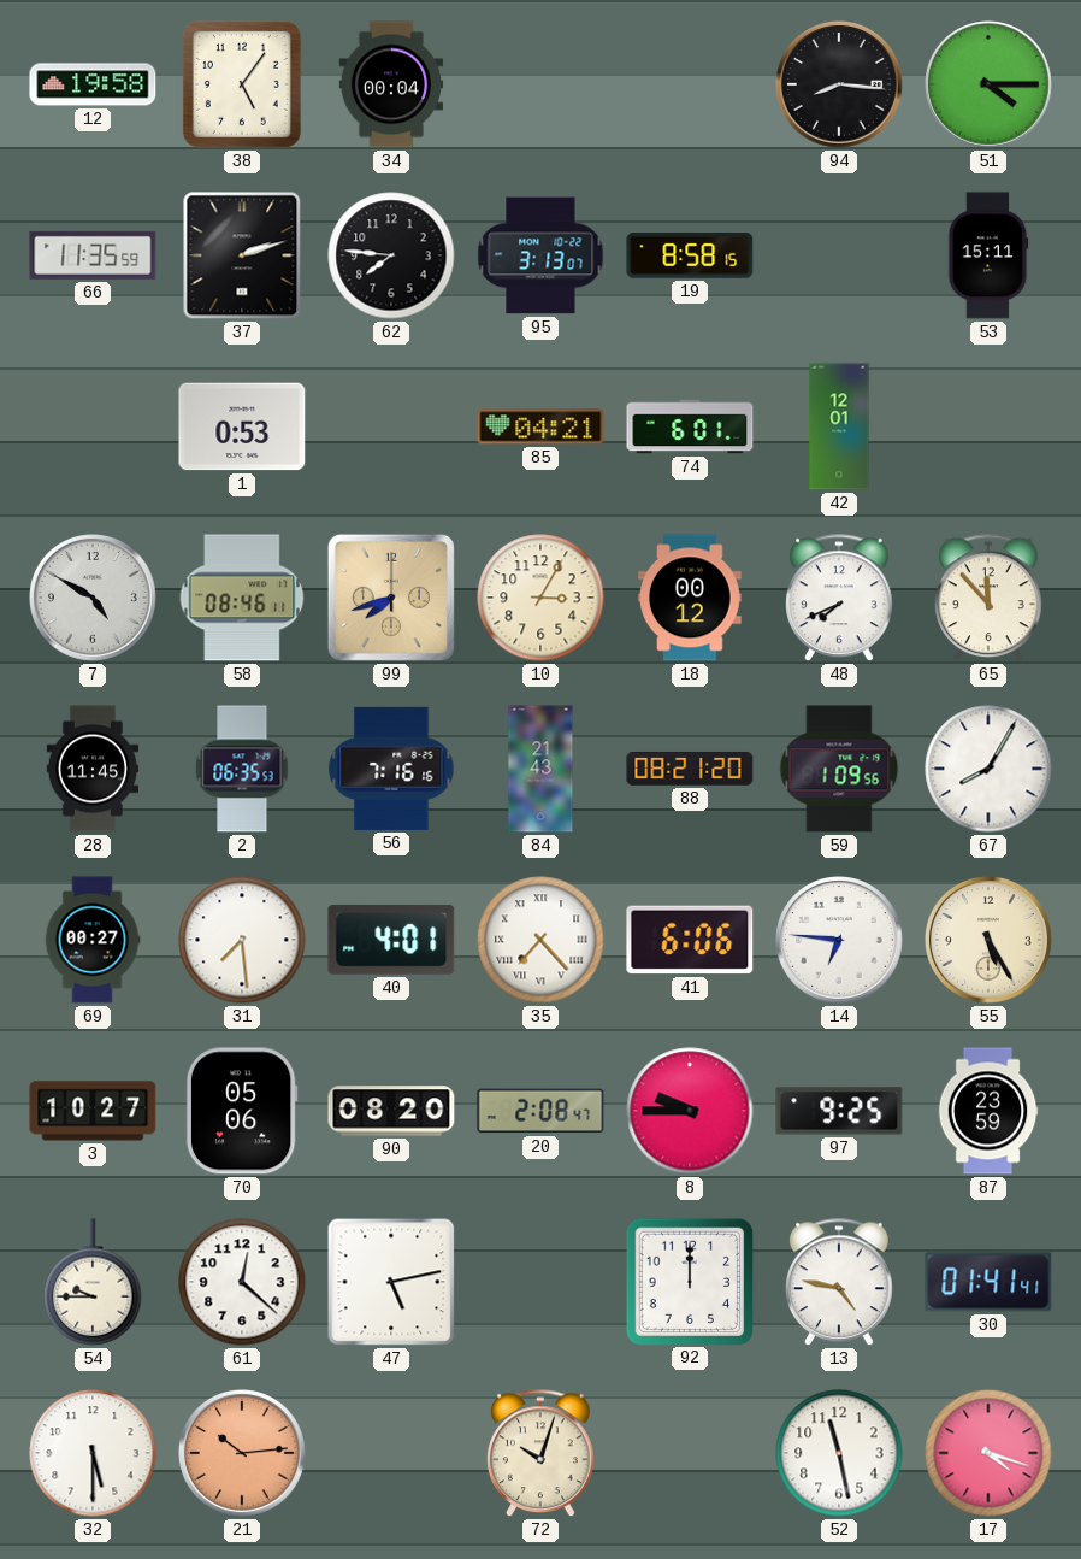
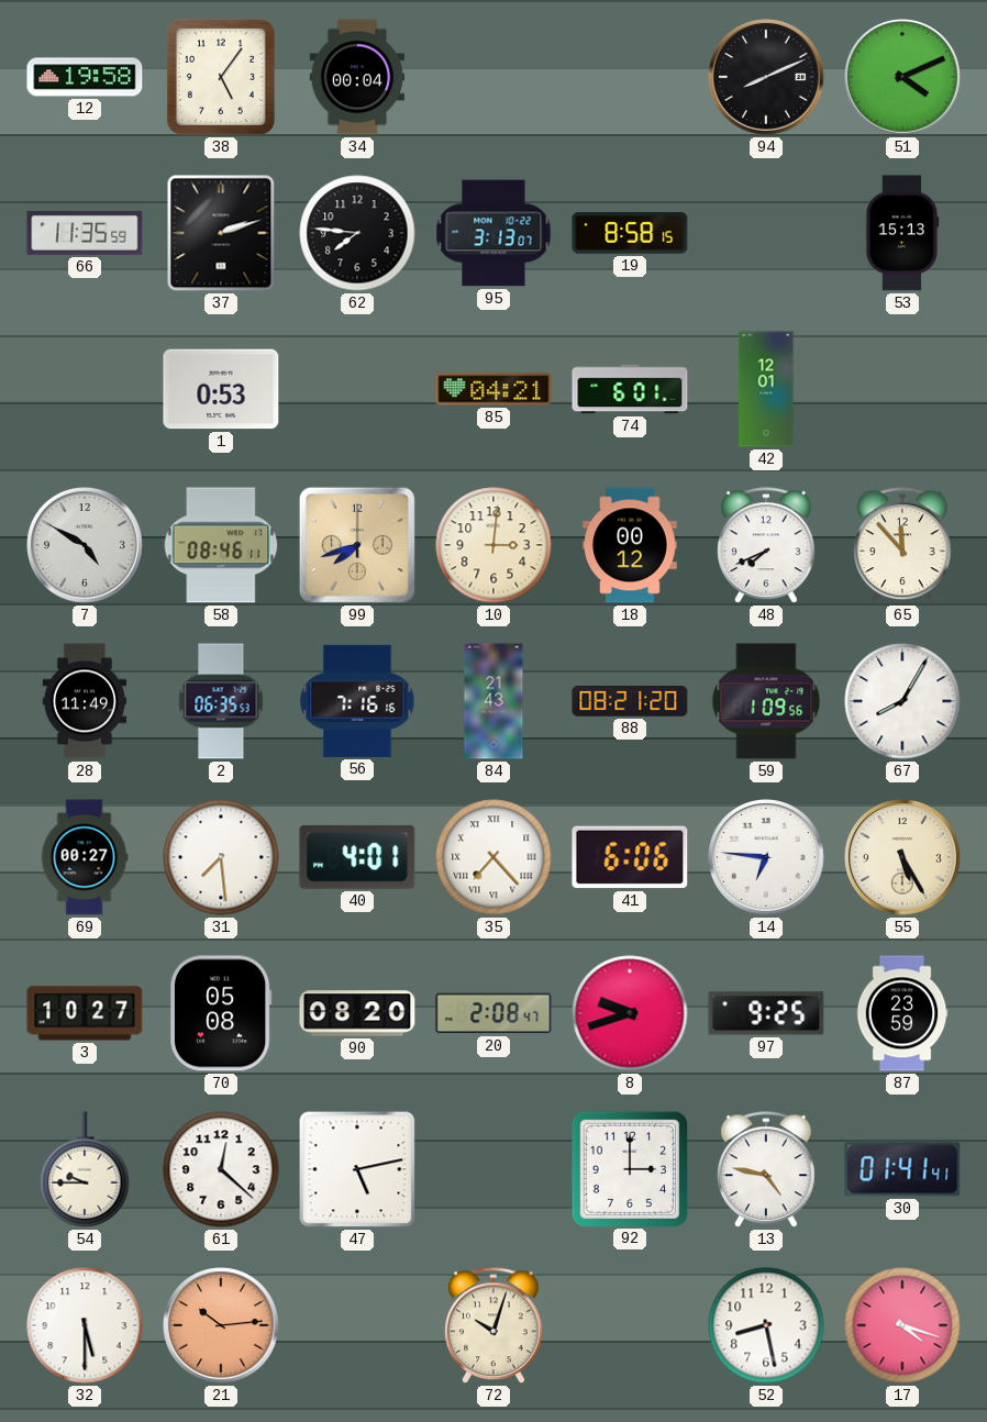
94: 8:16 -> 8:11
51: 4:15 -> 4:11
53: 15:11 -> 15:13
10: 3:05 -> 3:01
28: 11:45 -> 11:49
70: 05:06 -> 05:08
8: 9:45 -> 9:42
92: 12:00 -> 3:00
52: 11:28 -> 8:28
